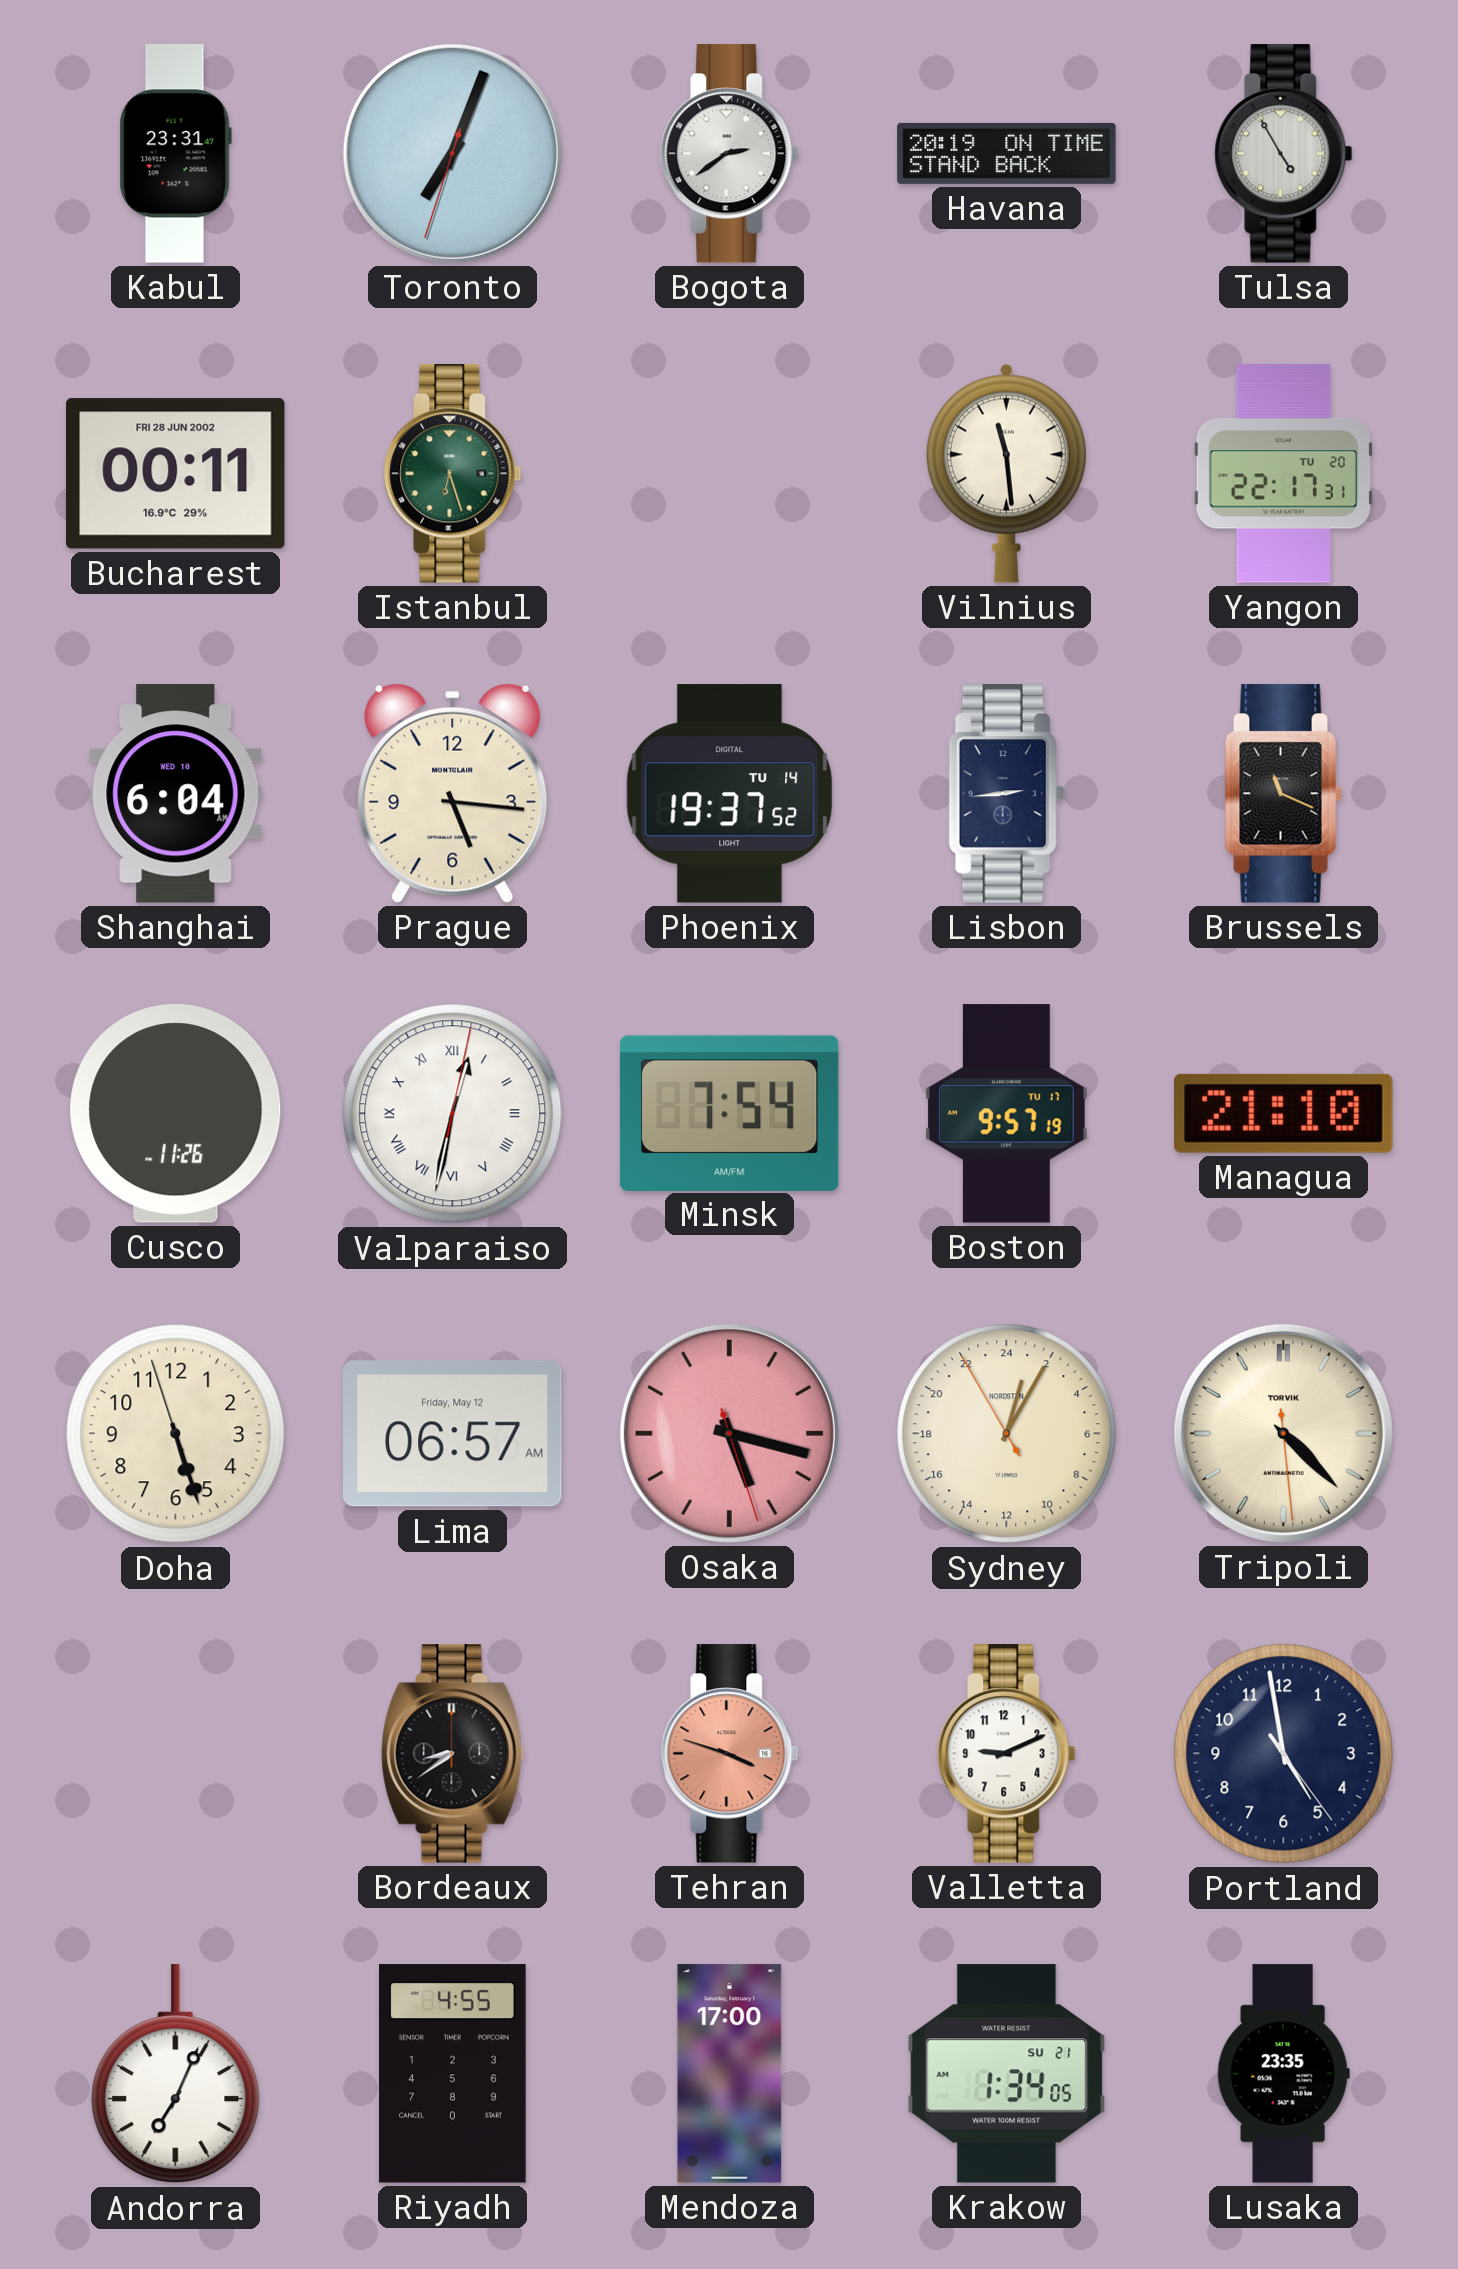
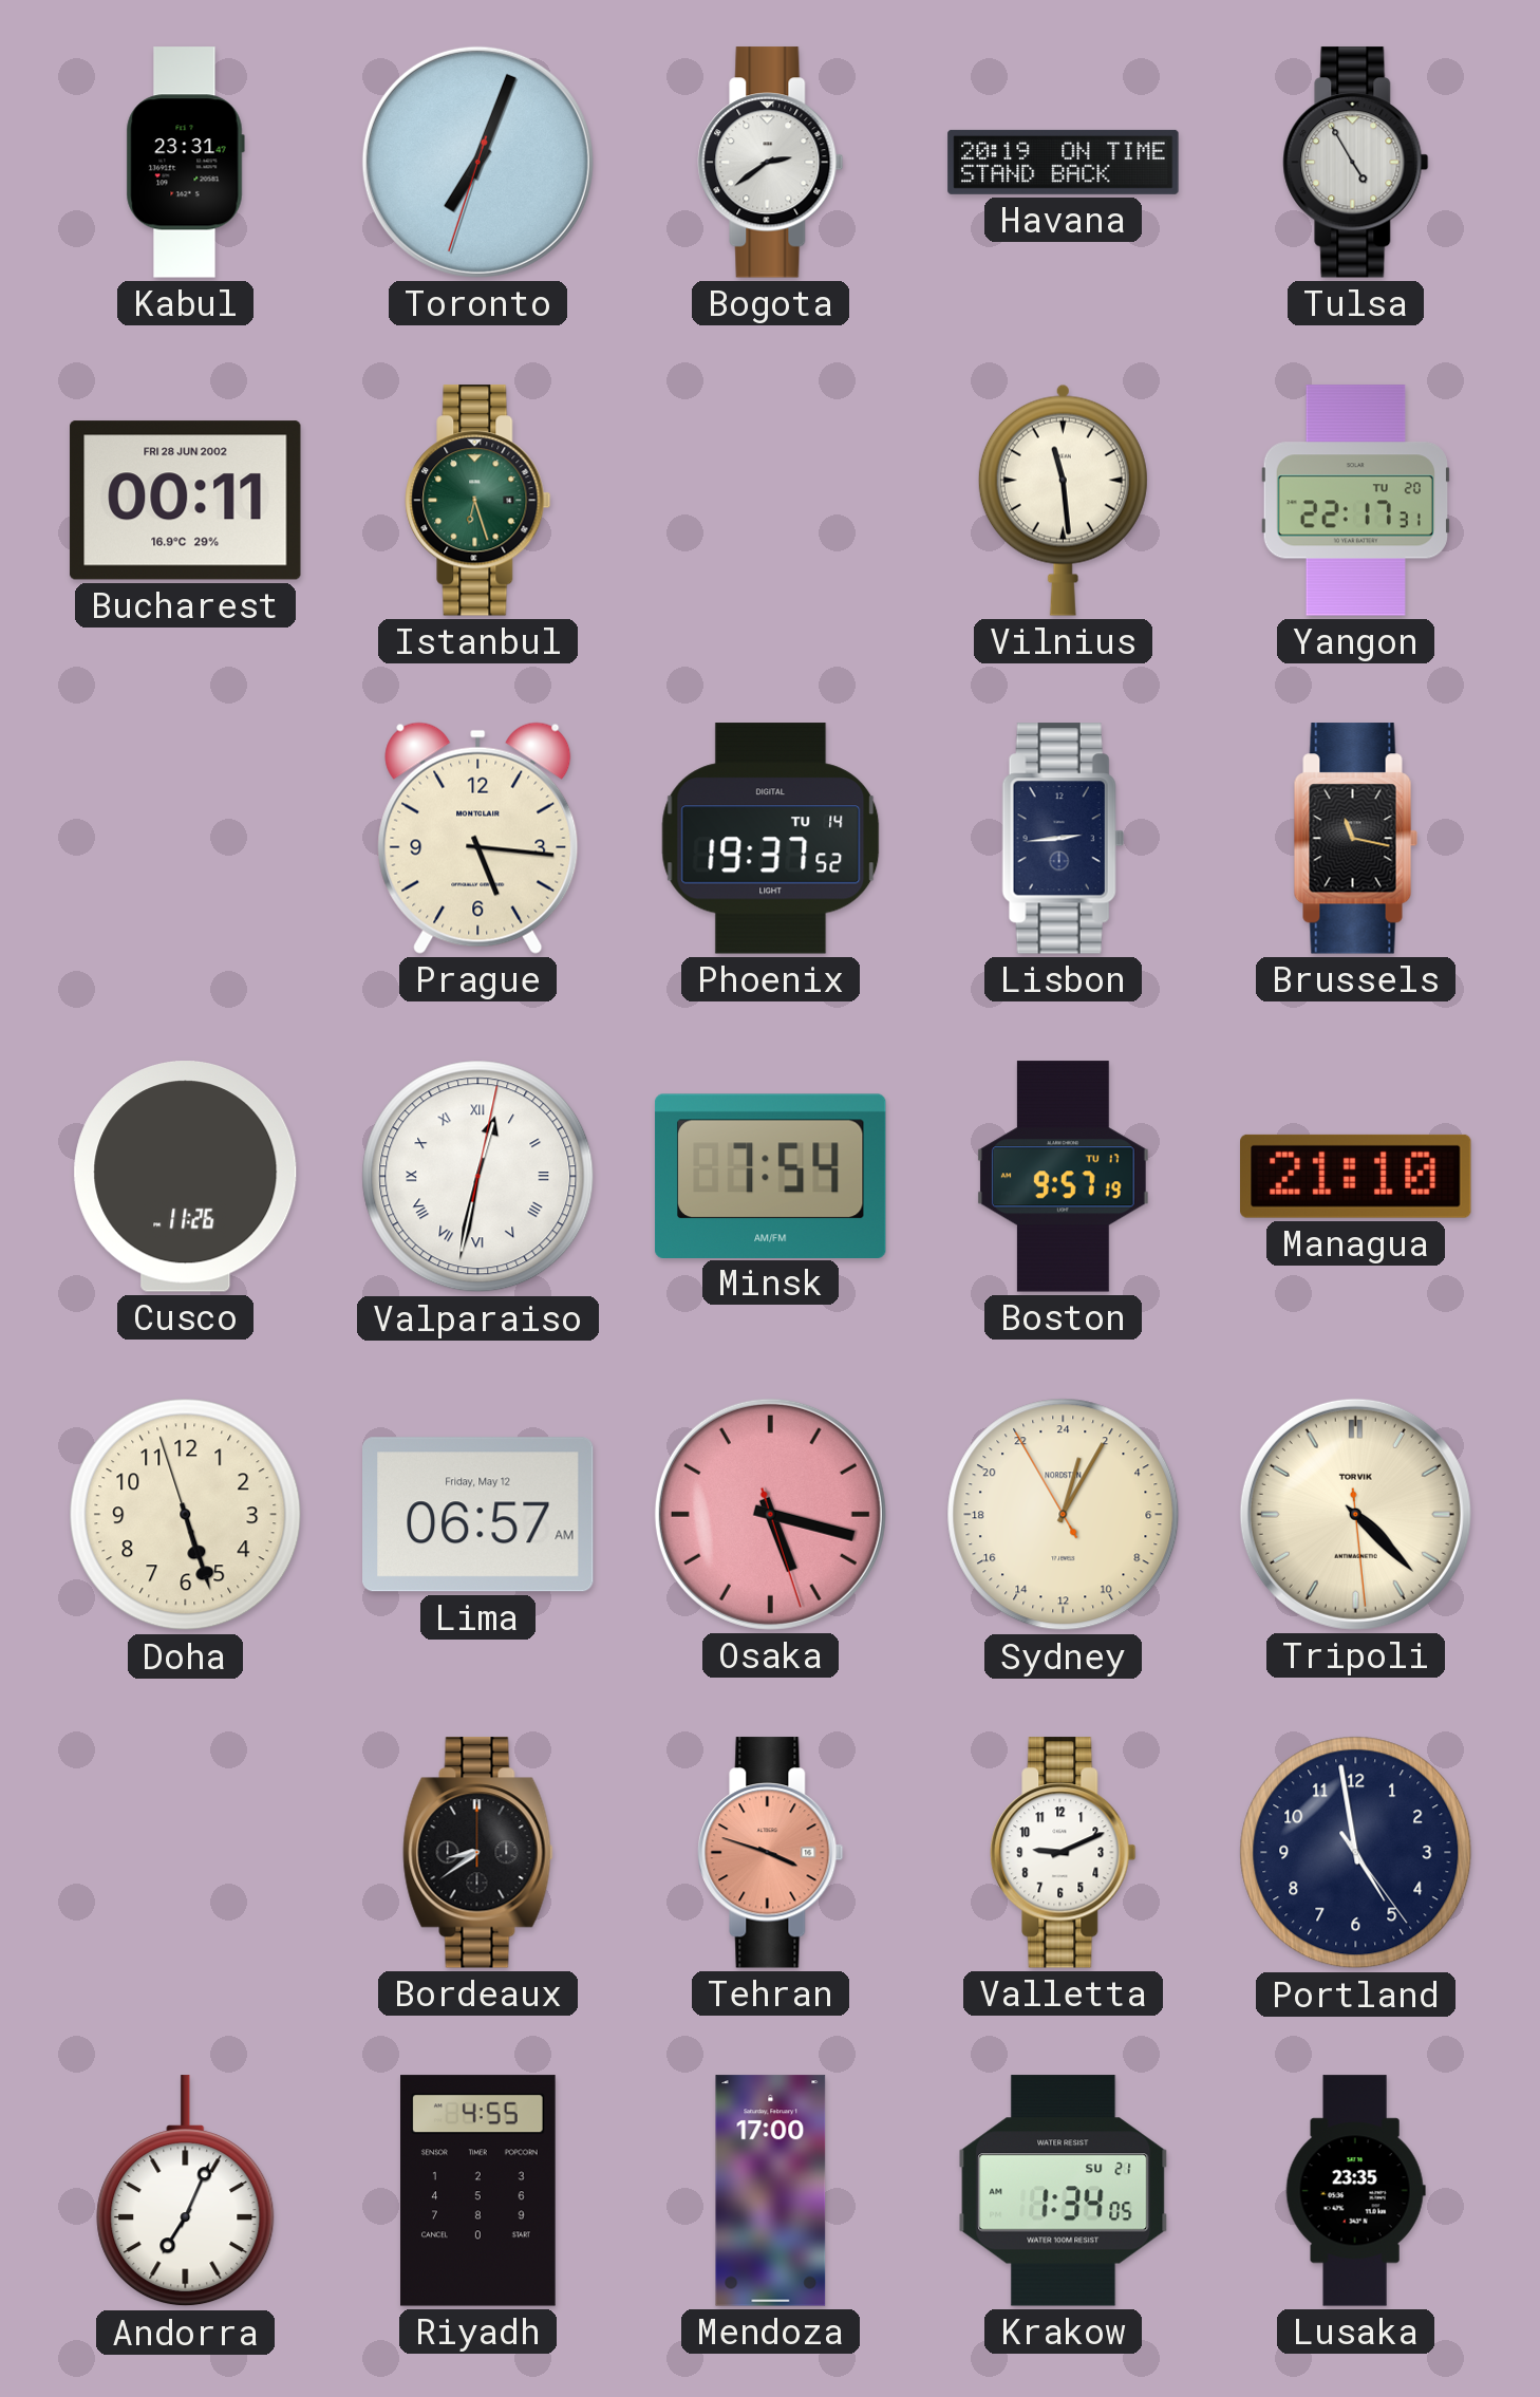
Shanghai: 6:04 -> none
Brussels: 11:19 -> 11:17
